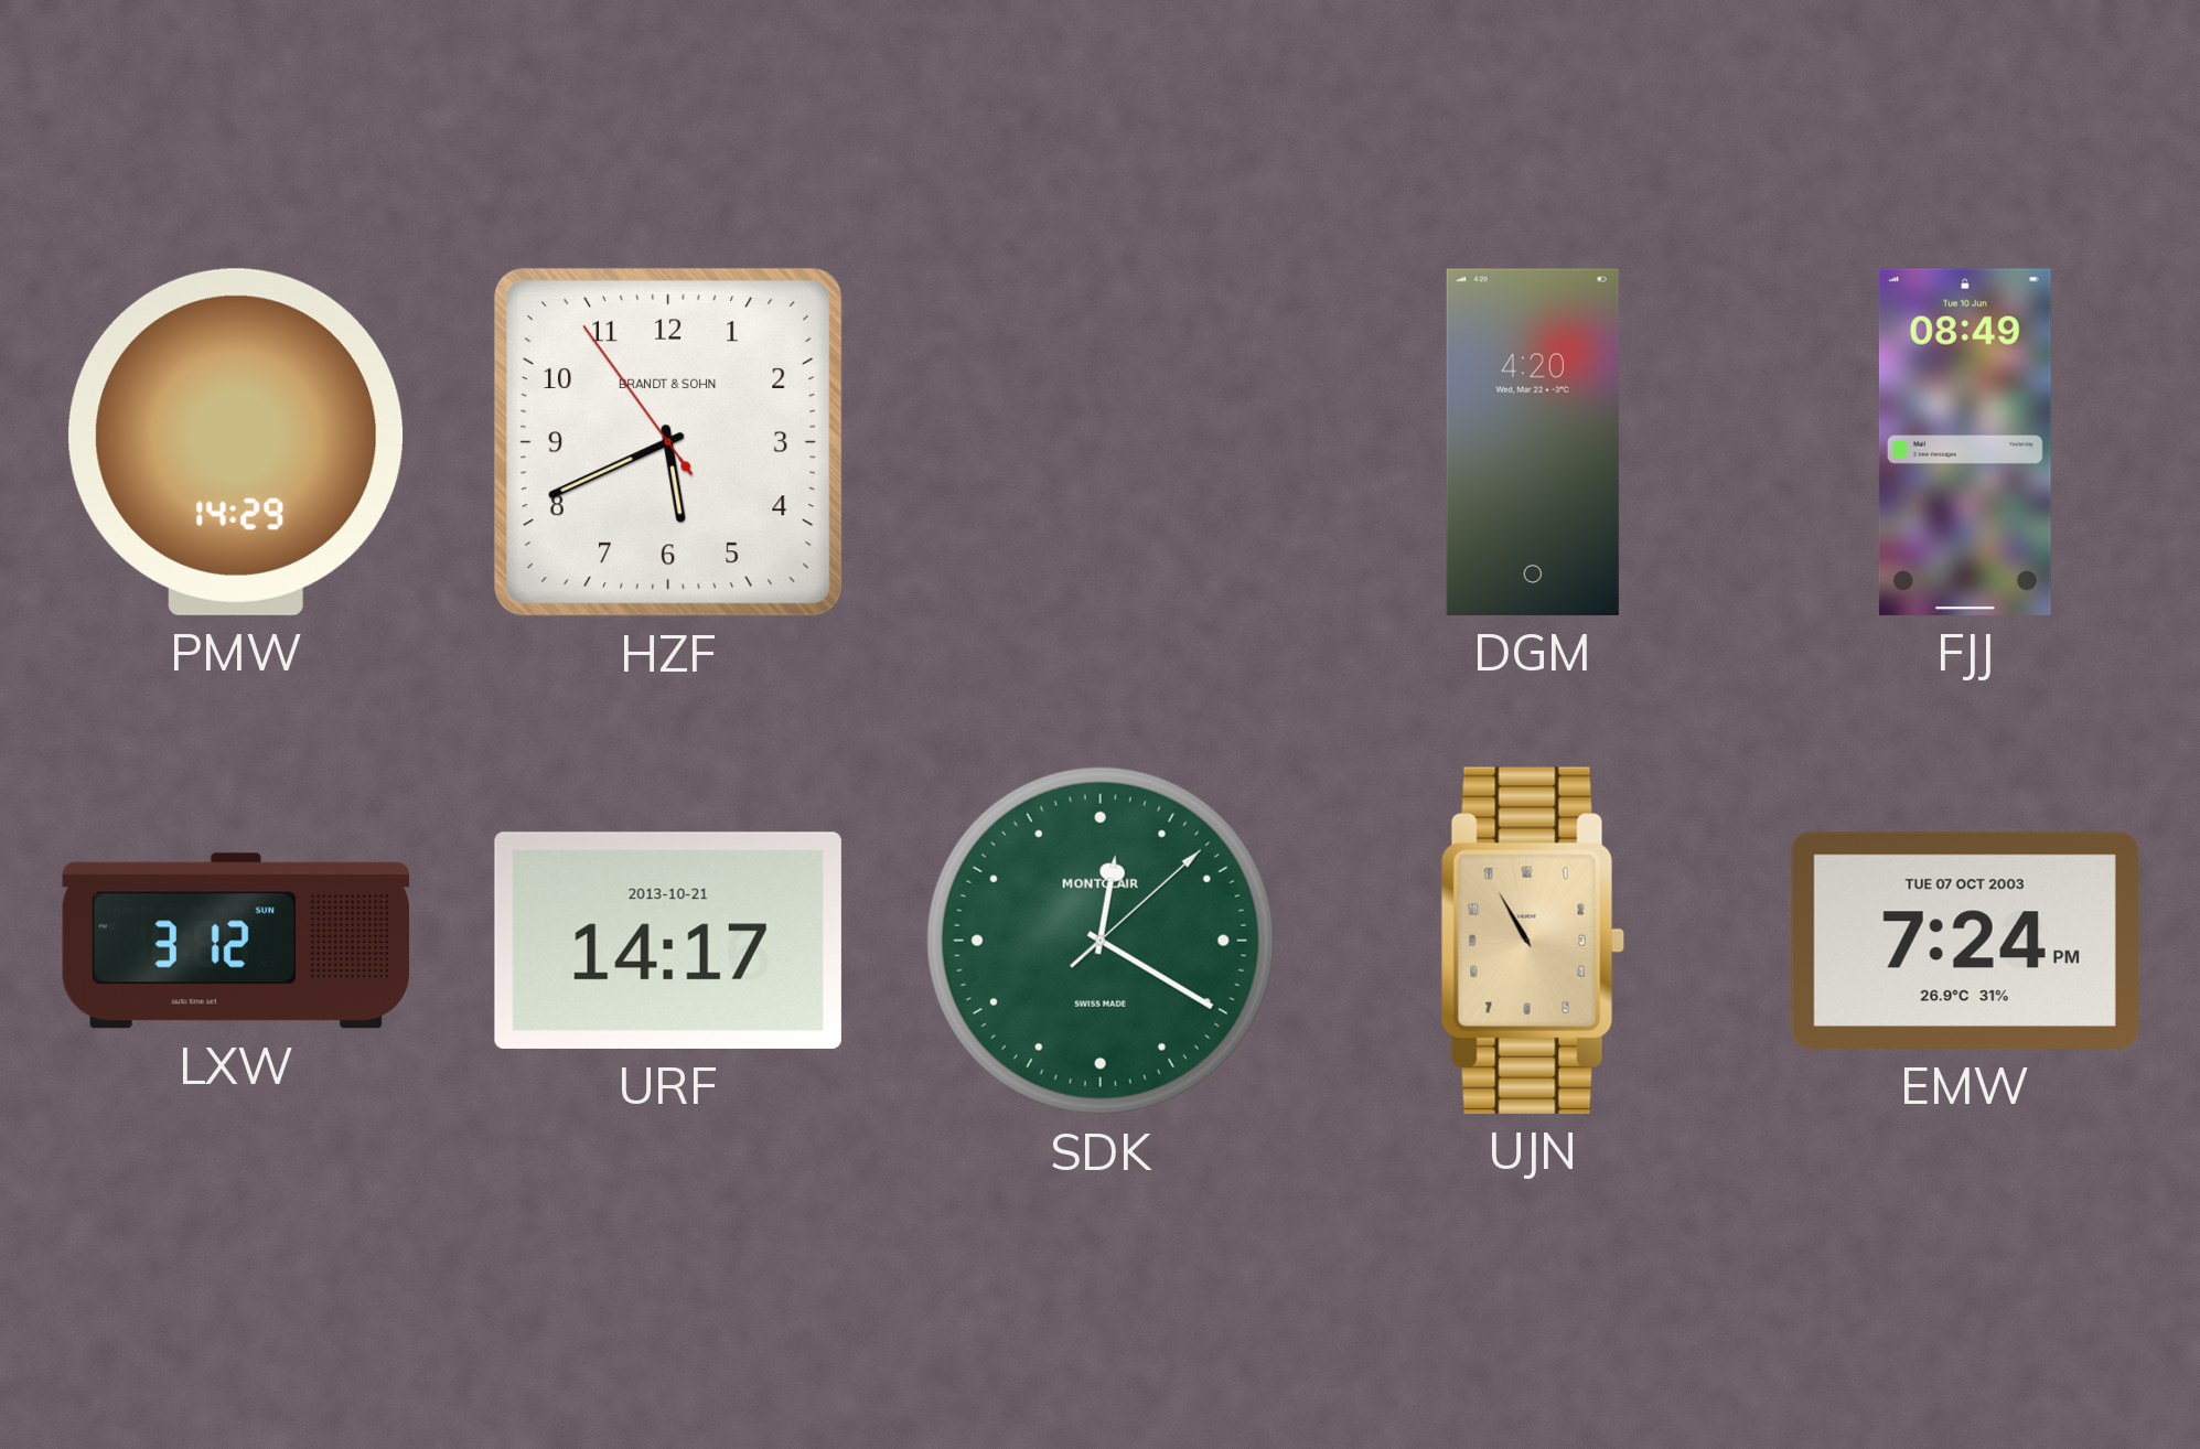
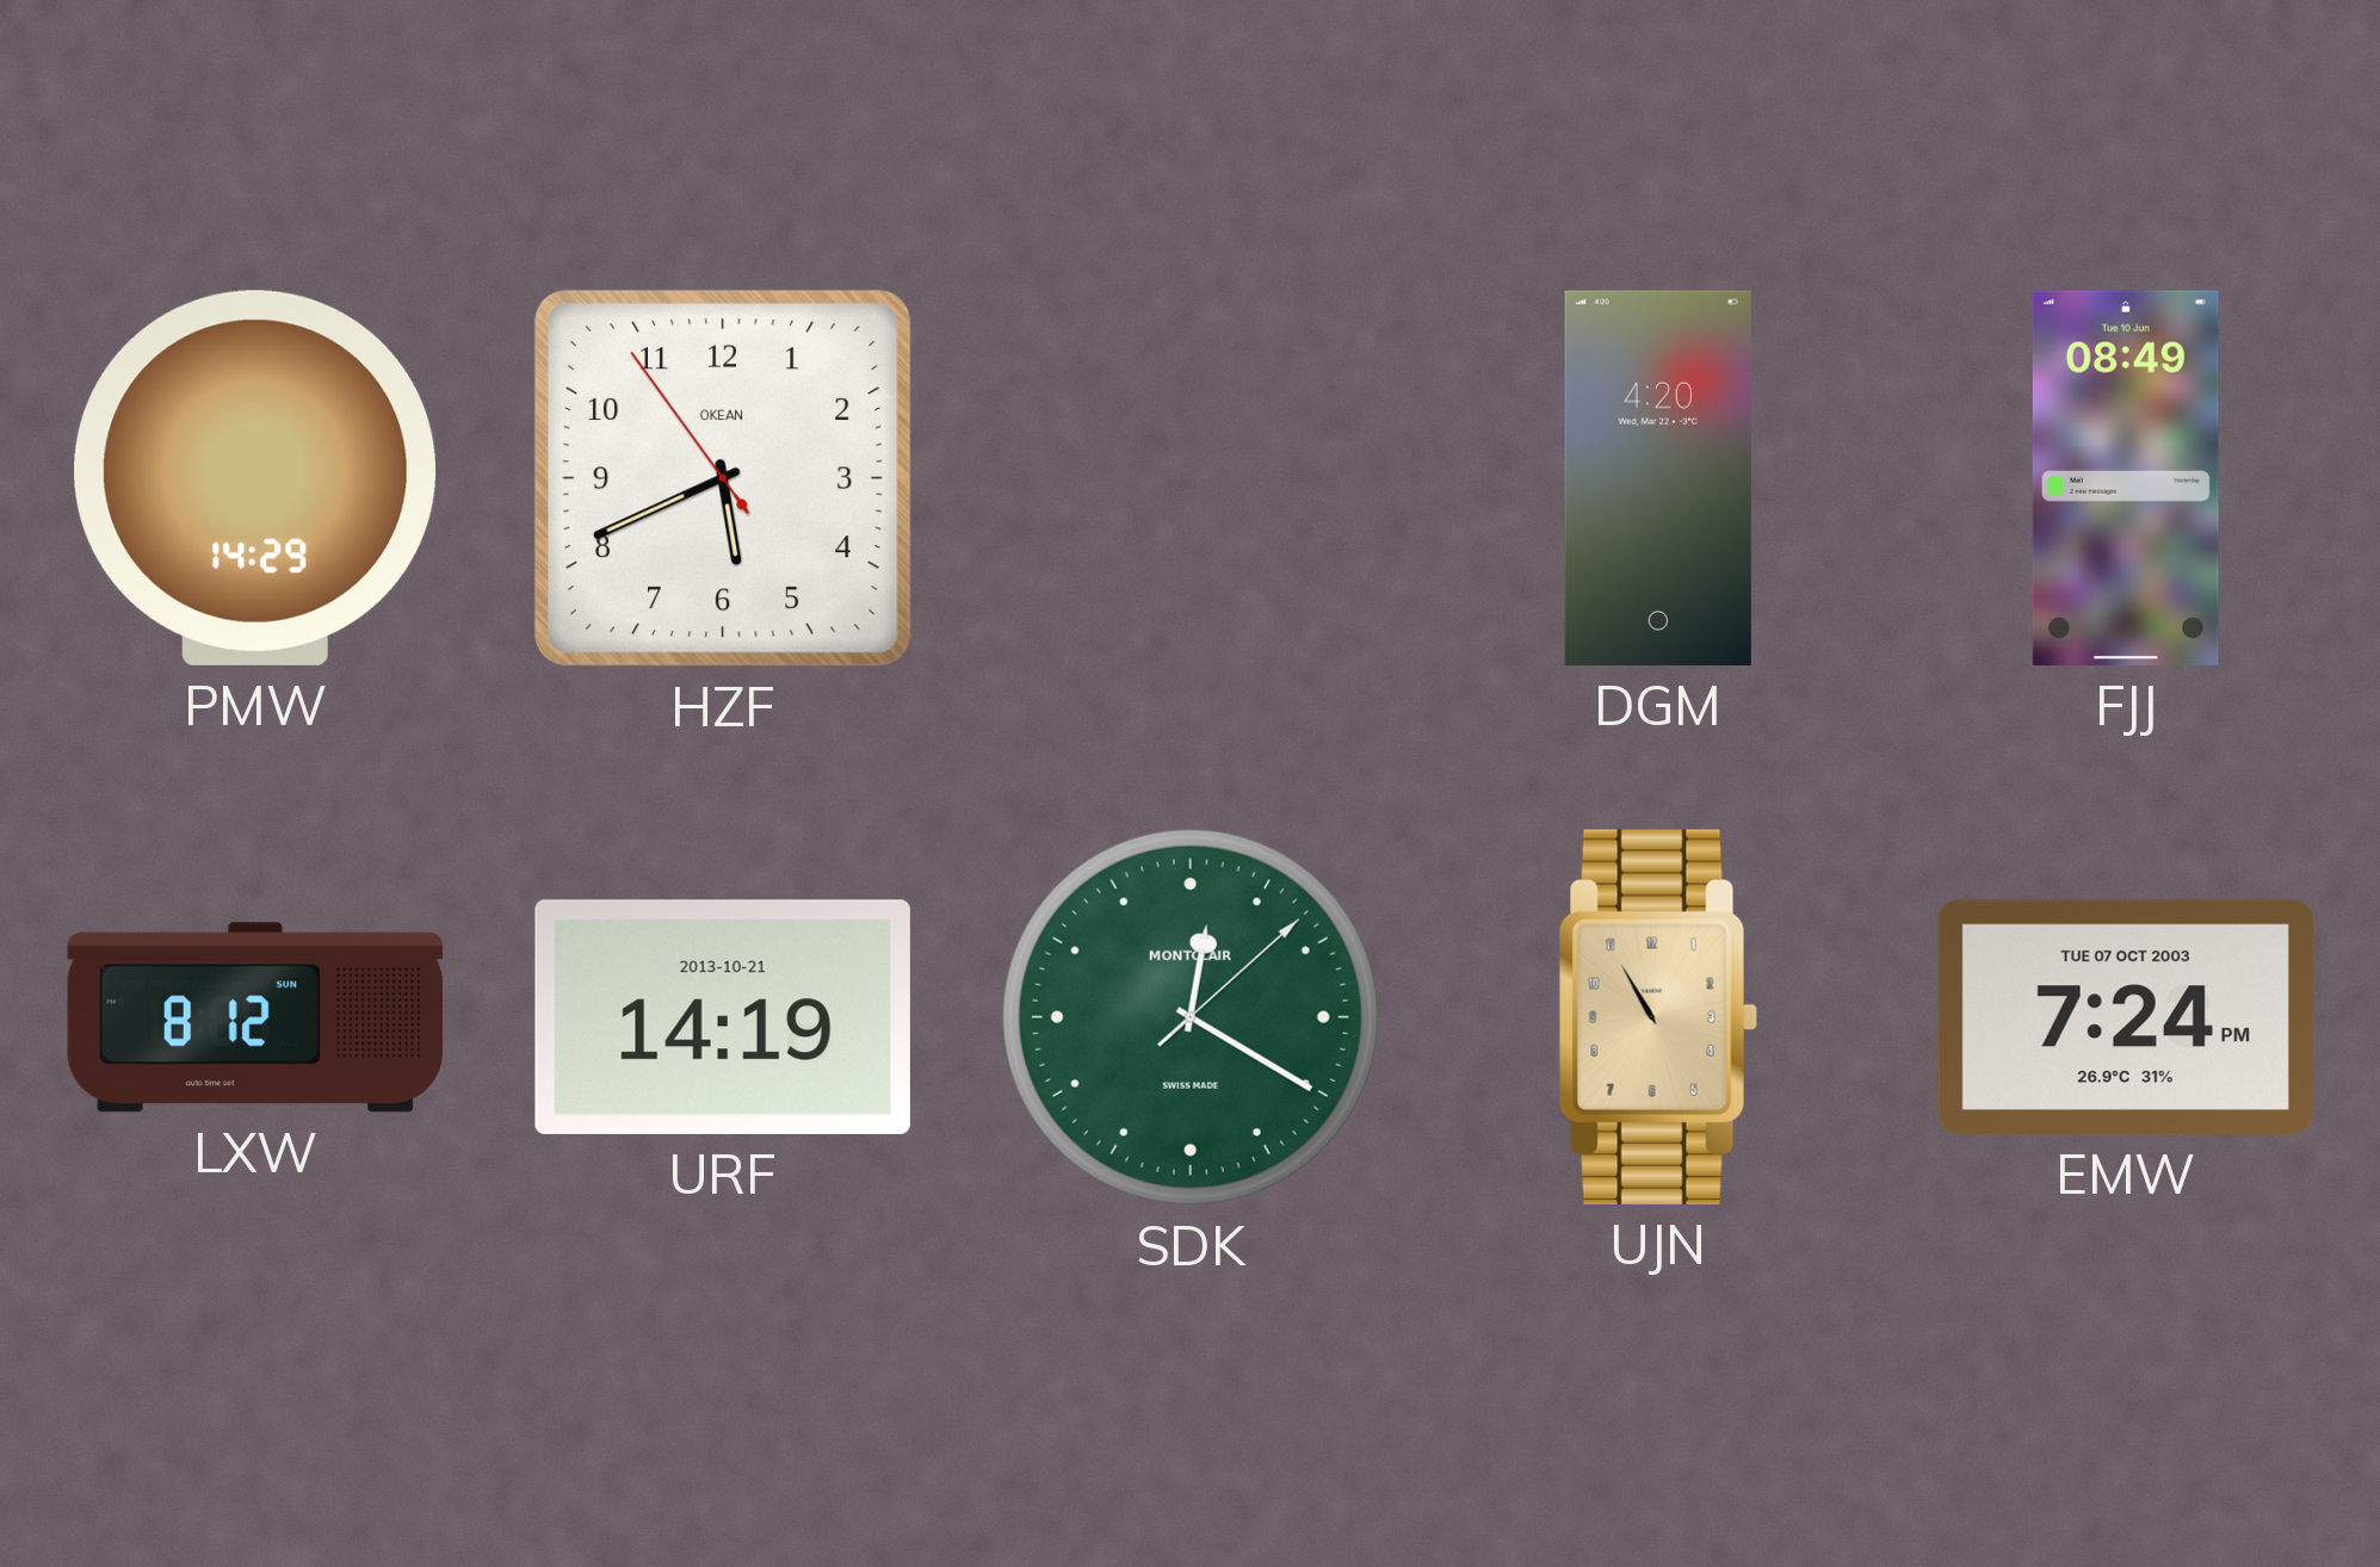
HZF brand: BRANDT & SOHN -> OKEAN
LXW: 3:12 -> 8:12
URF: 14:17 -> 14:19
